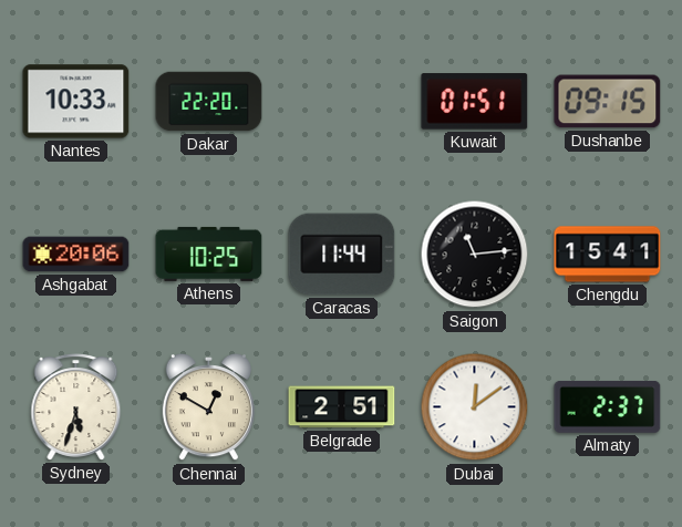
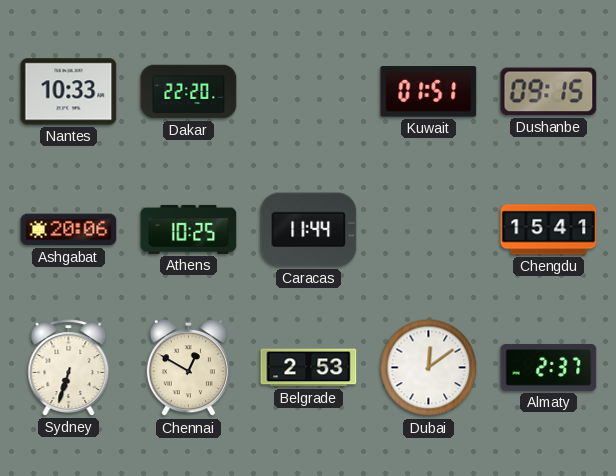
Saigon: 11:14 -> none
Sydney: 5:33 -> 6:33
Belgrade: 2:51 -> 2:53
